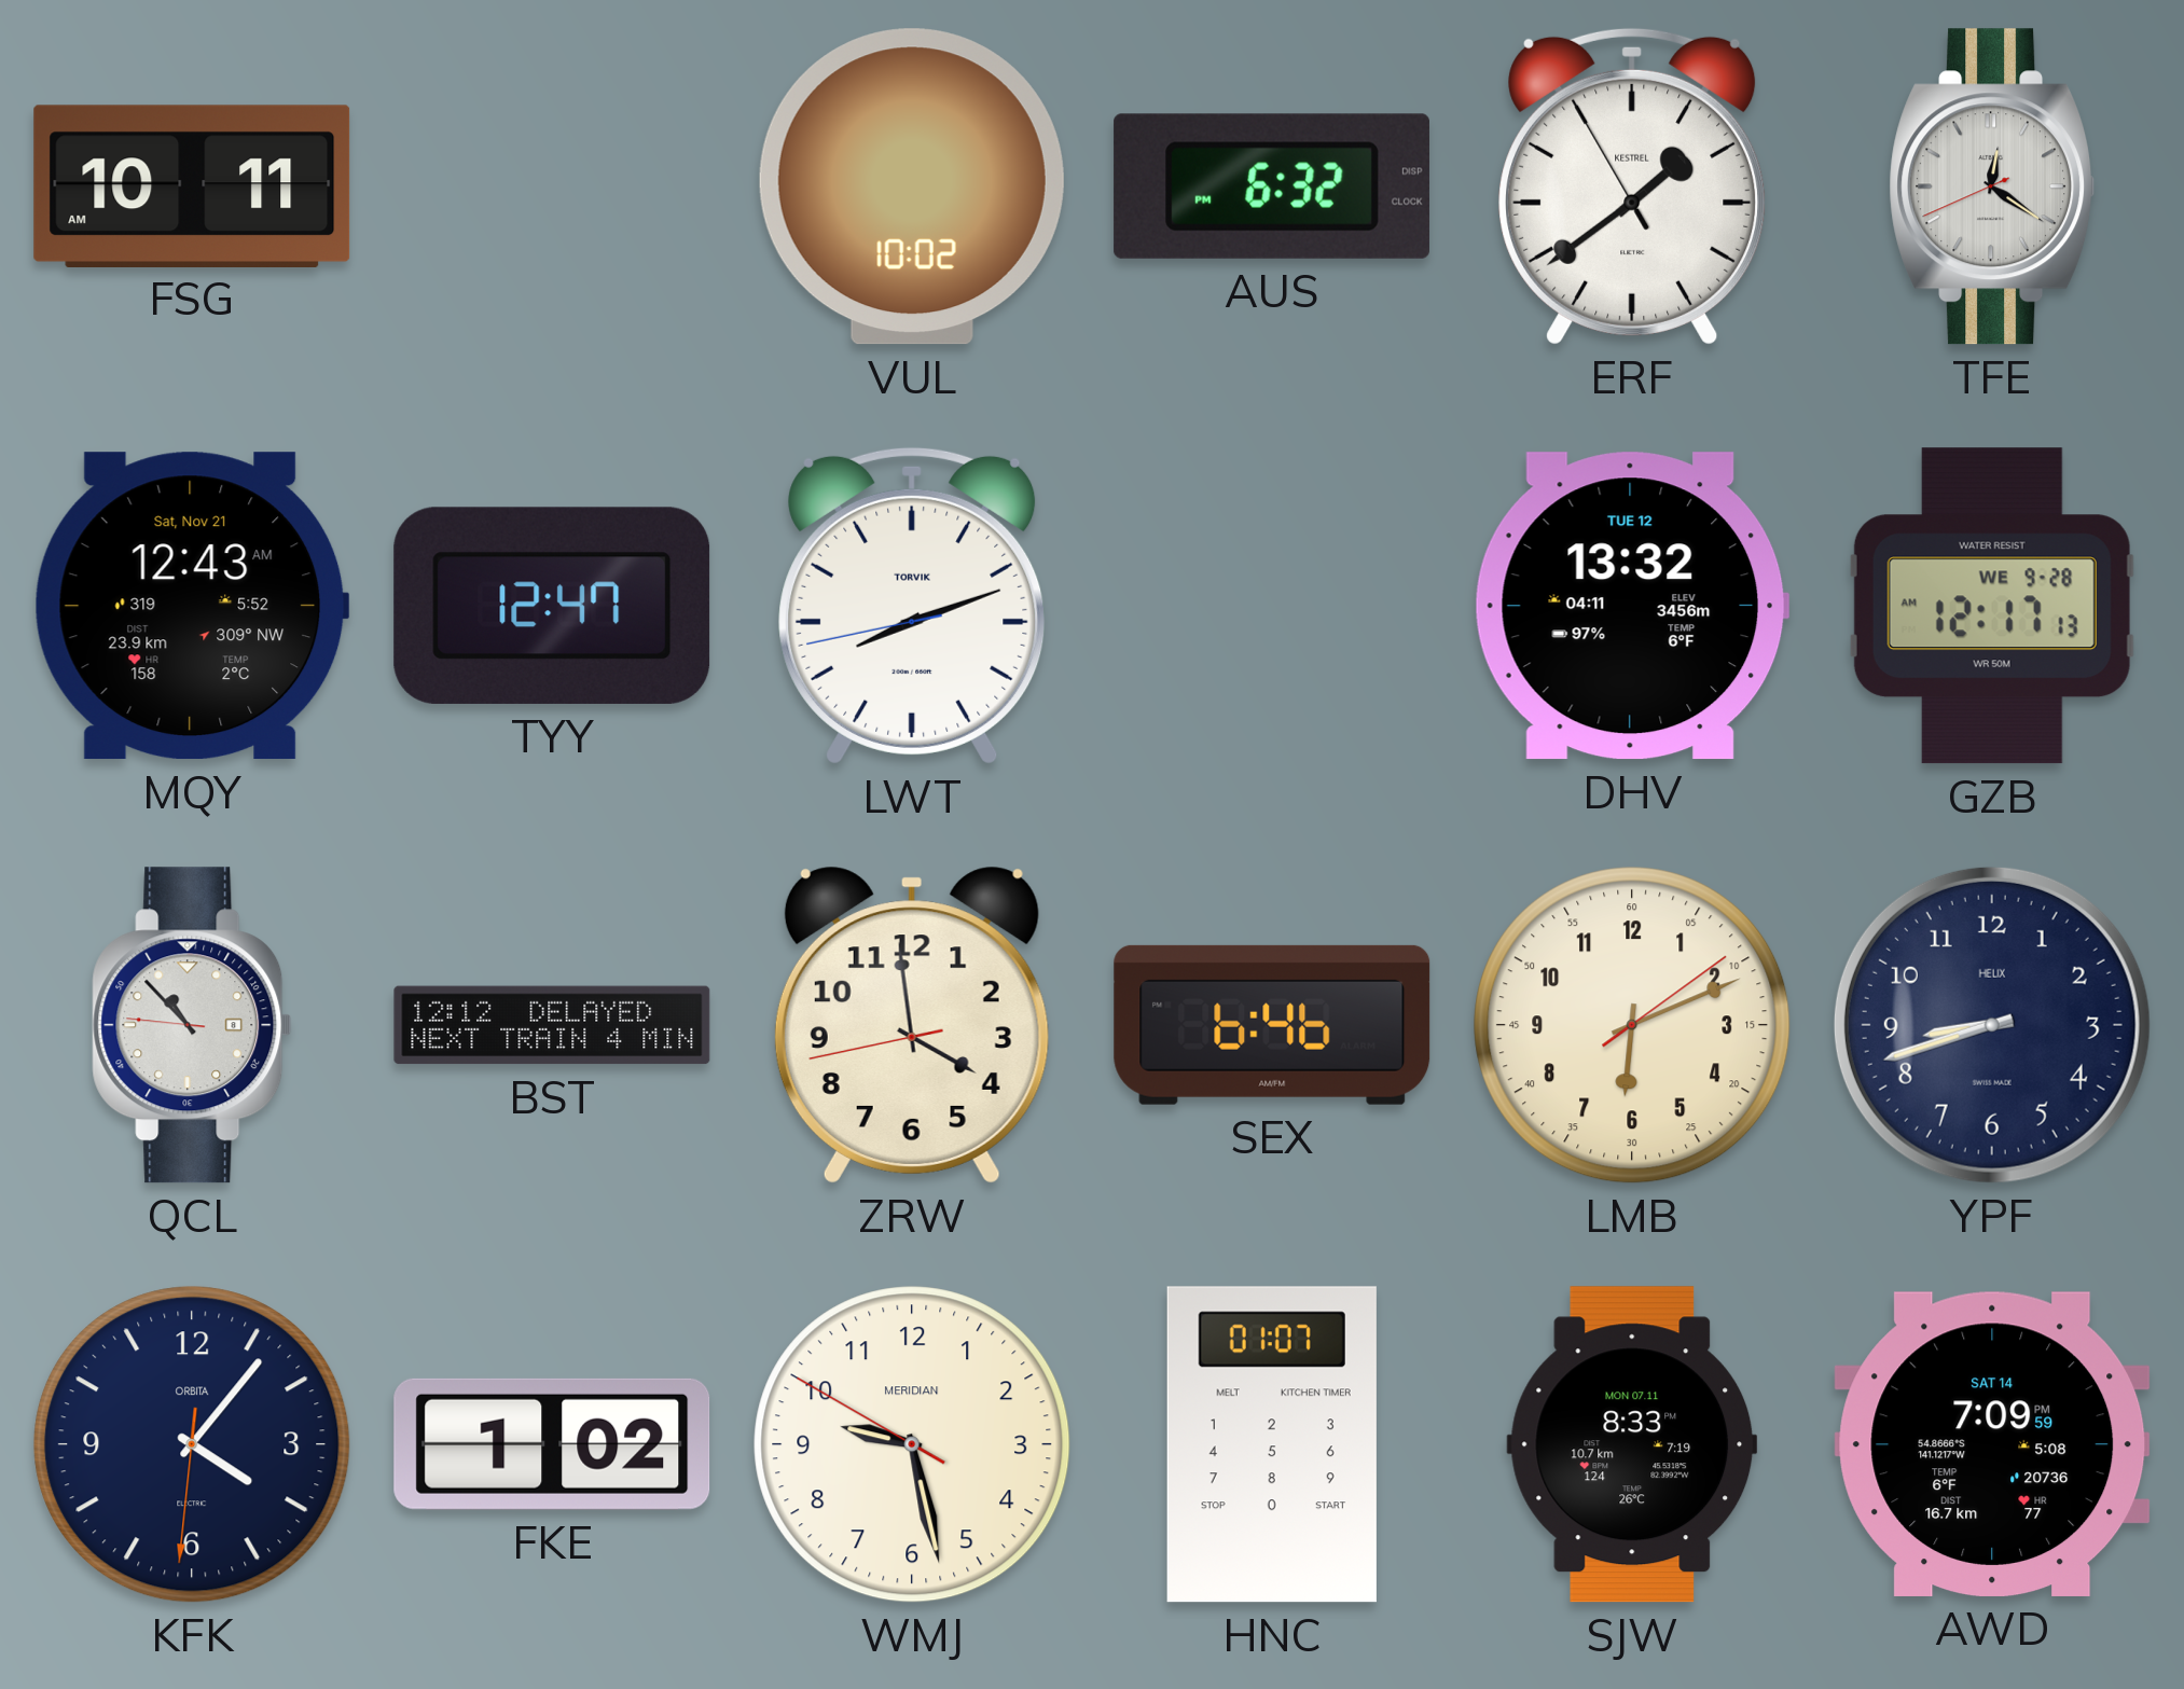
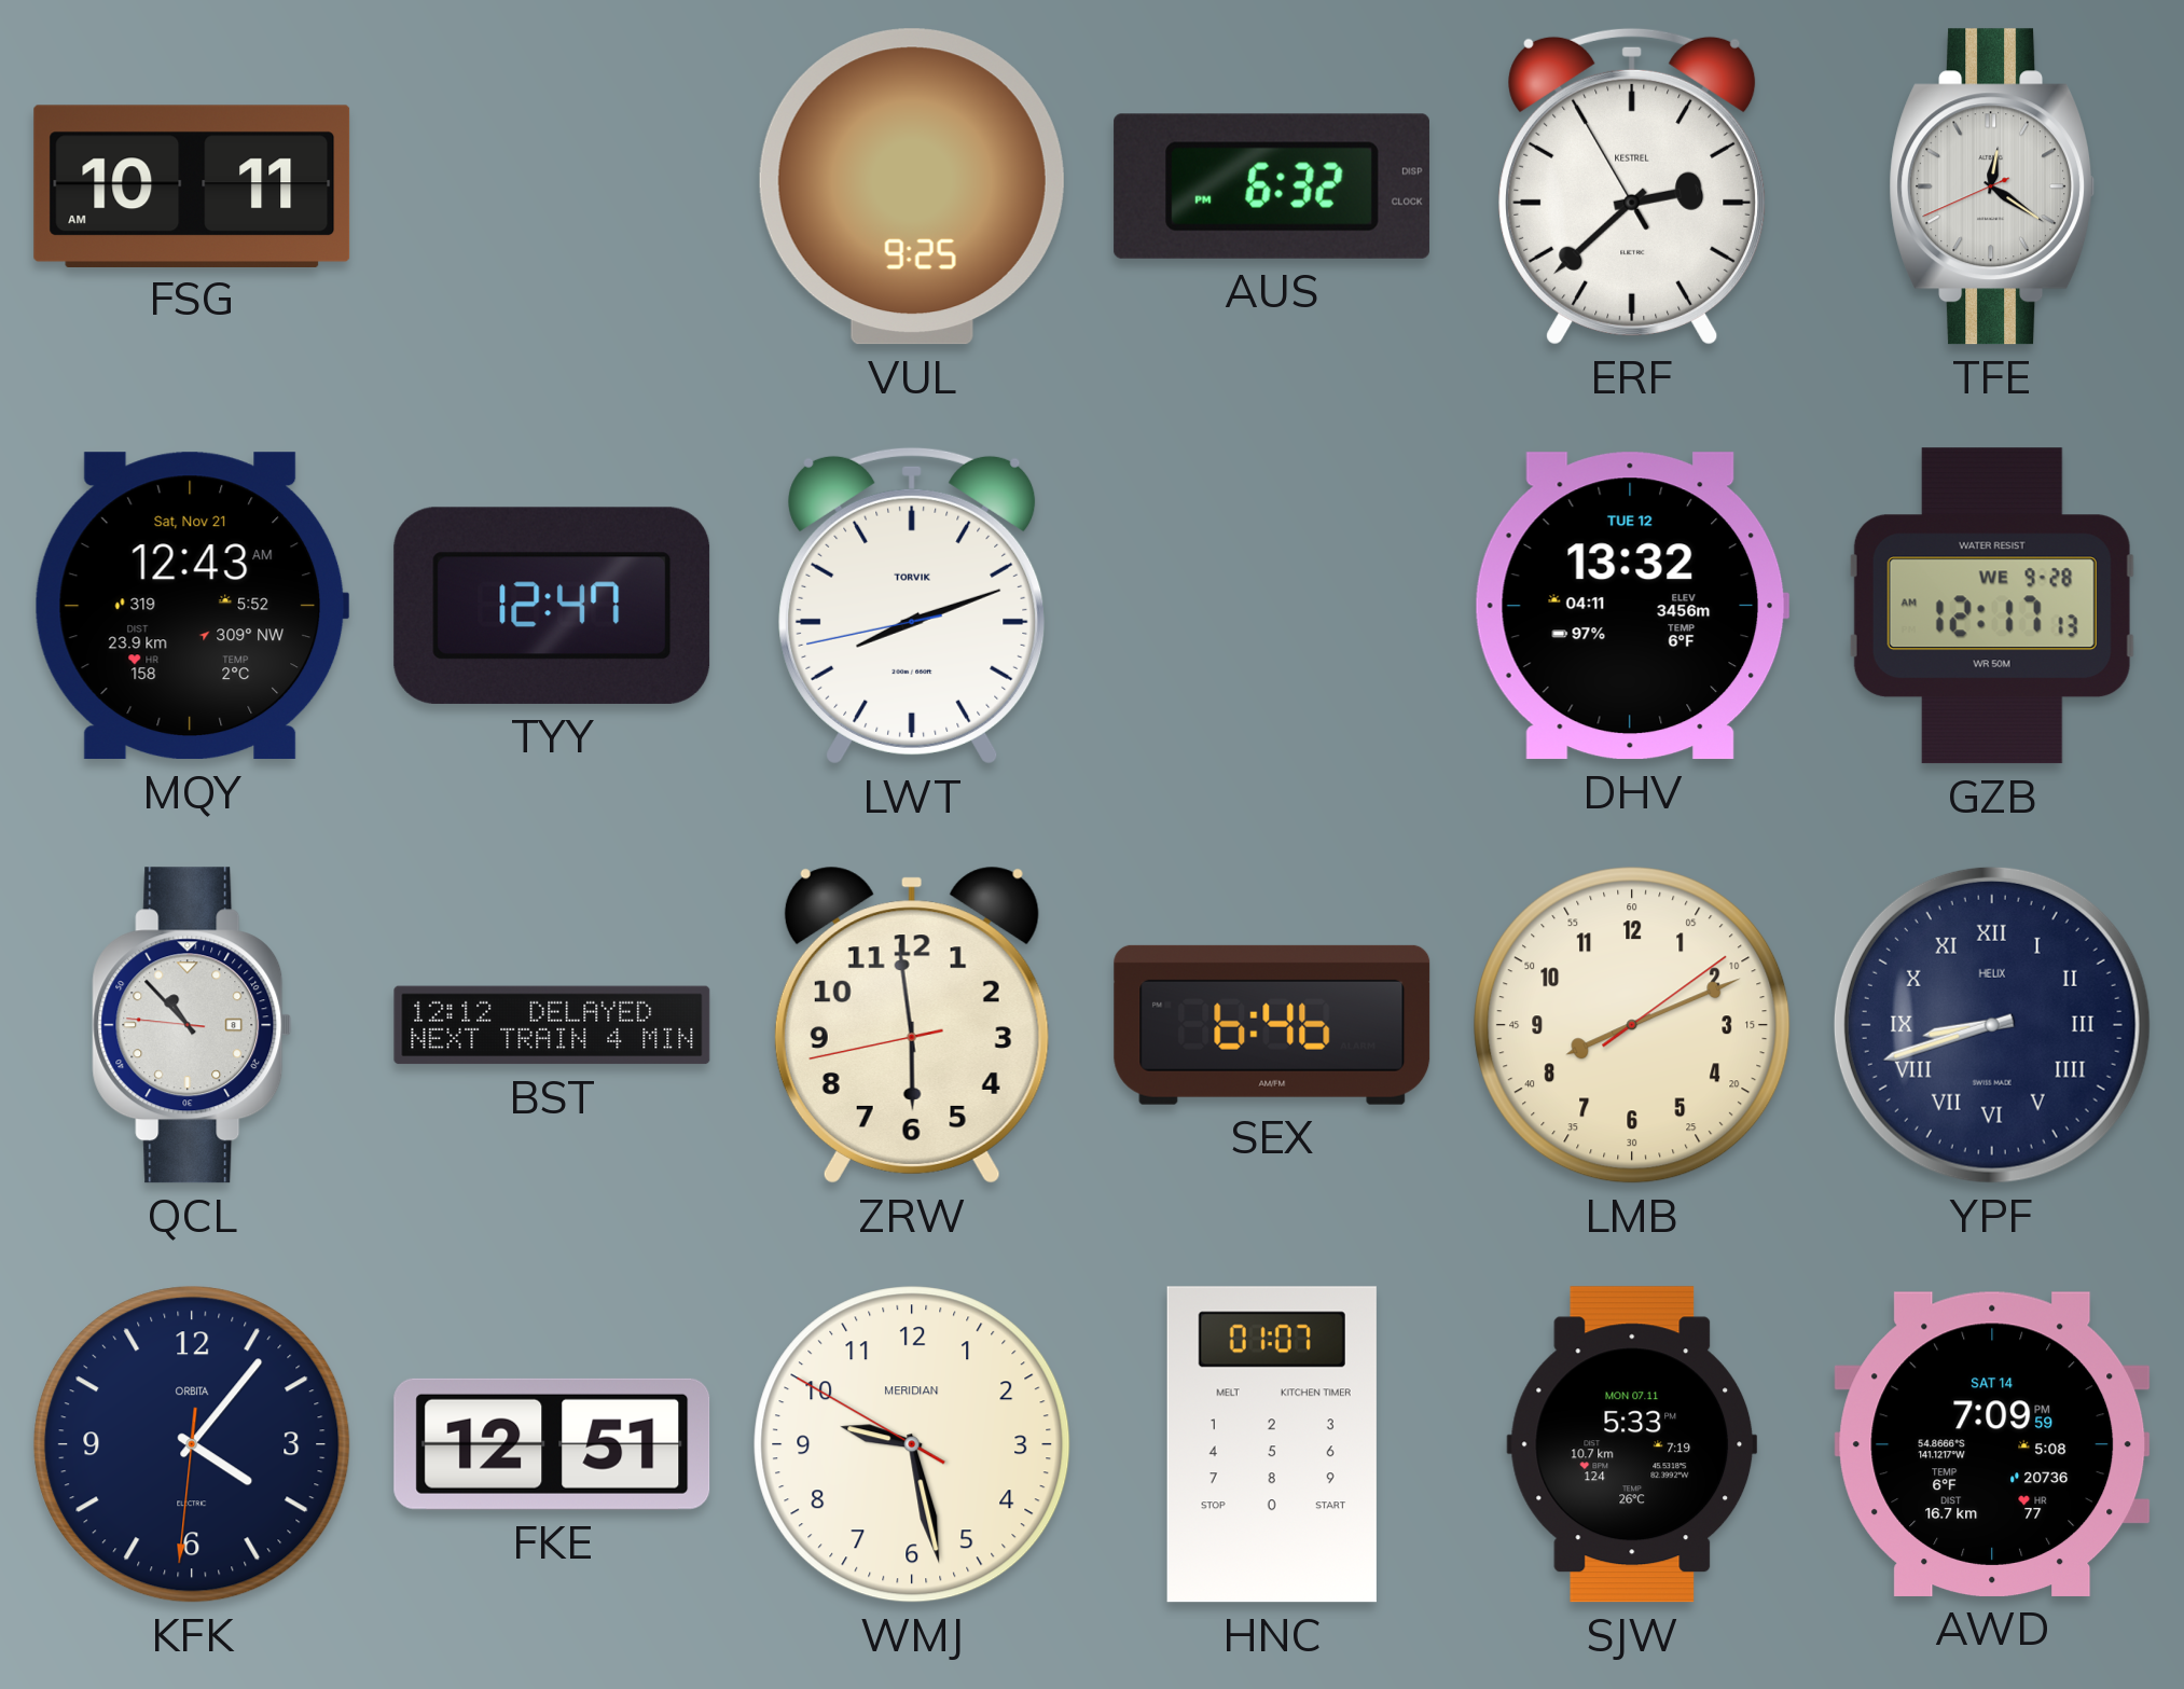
VUL: 10:02 -> 9:25
ERF: 1:38 -> 2:37
ZRW: 3:58 -> 5:58
LMB: 6:11 -> 8:11
YPF numerals: Arabic -> Roman
FKE: 1:02 -> 12:51
SJW: 8:33 -> 5:33
